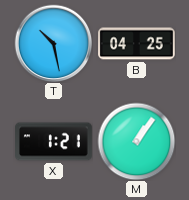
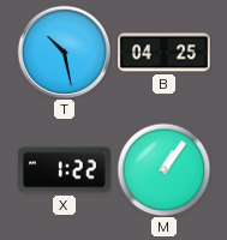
X: 1:21 -> 1:22
